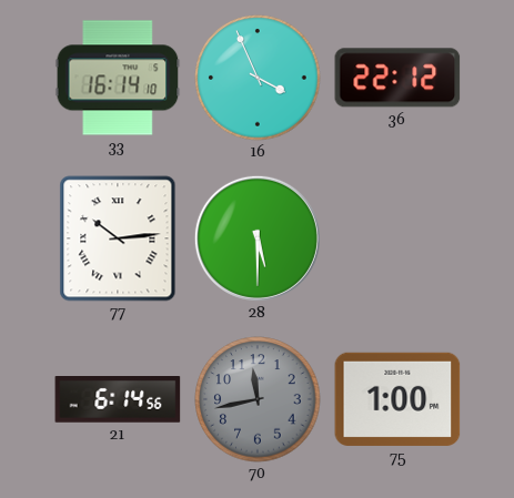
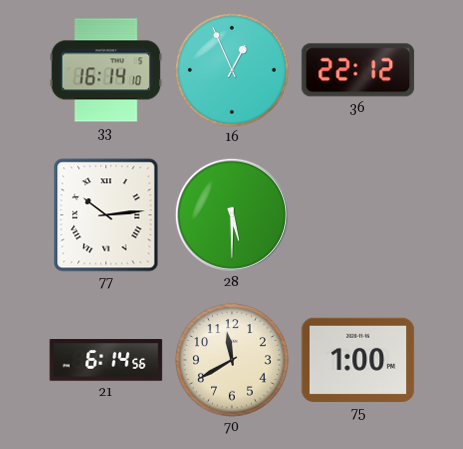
16: 3:56 -> 12:56
70: 11:43 -> 11:40
70 dial: grey -> cream
